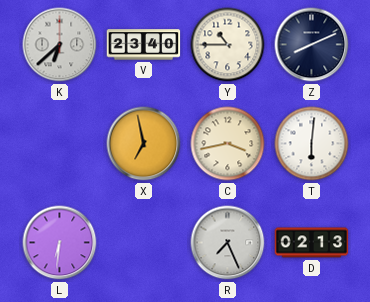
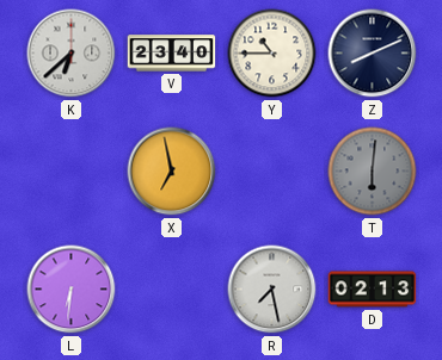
C: 3:43 -> none
T dial: white -> grey
R: 7:26 -> 7:28
